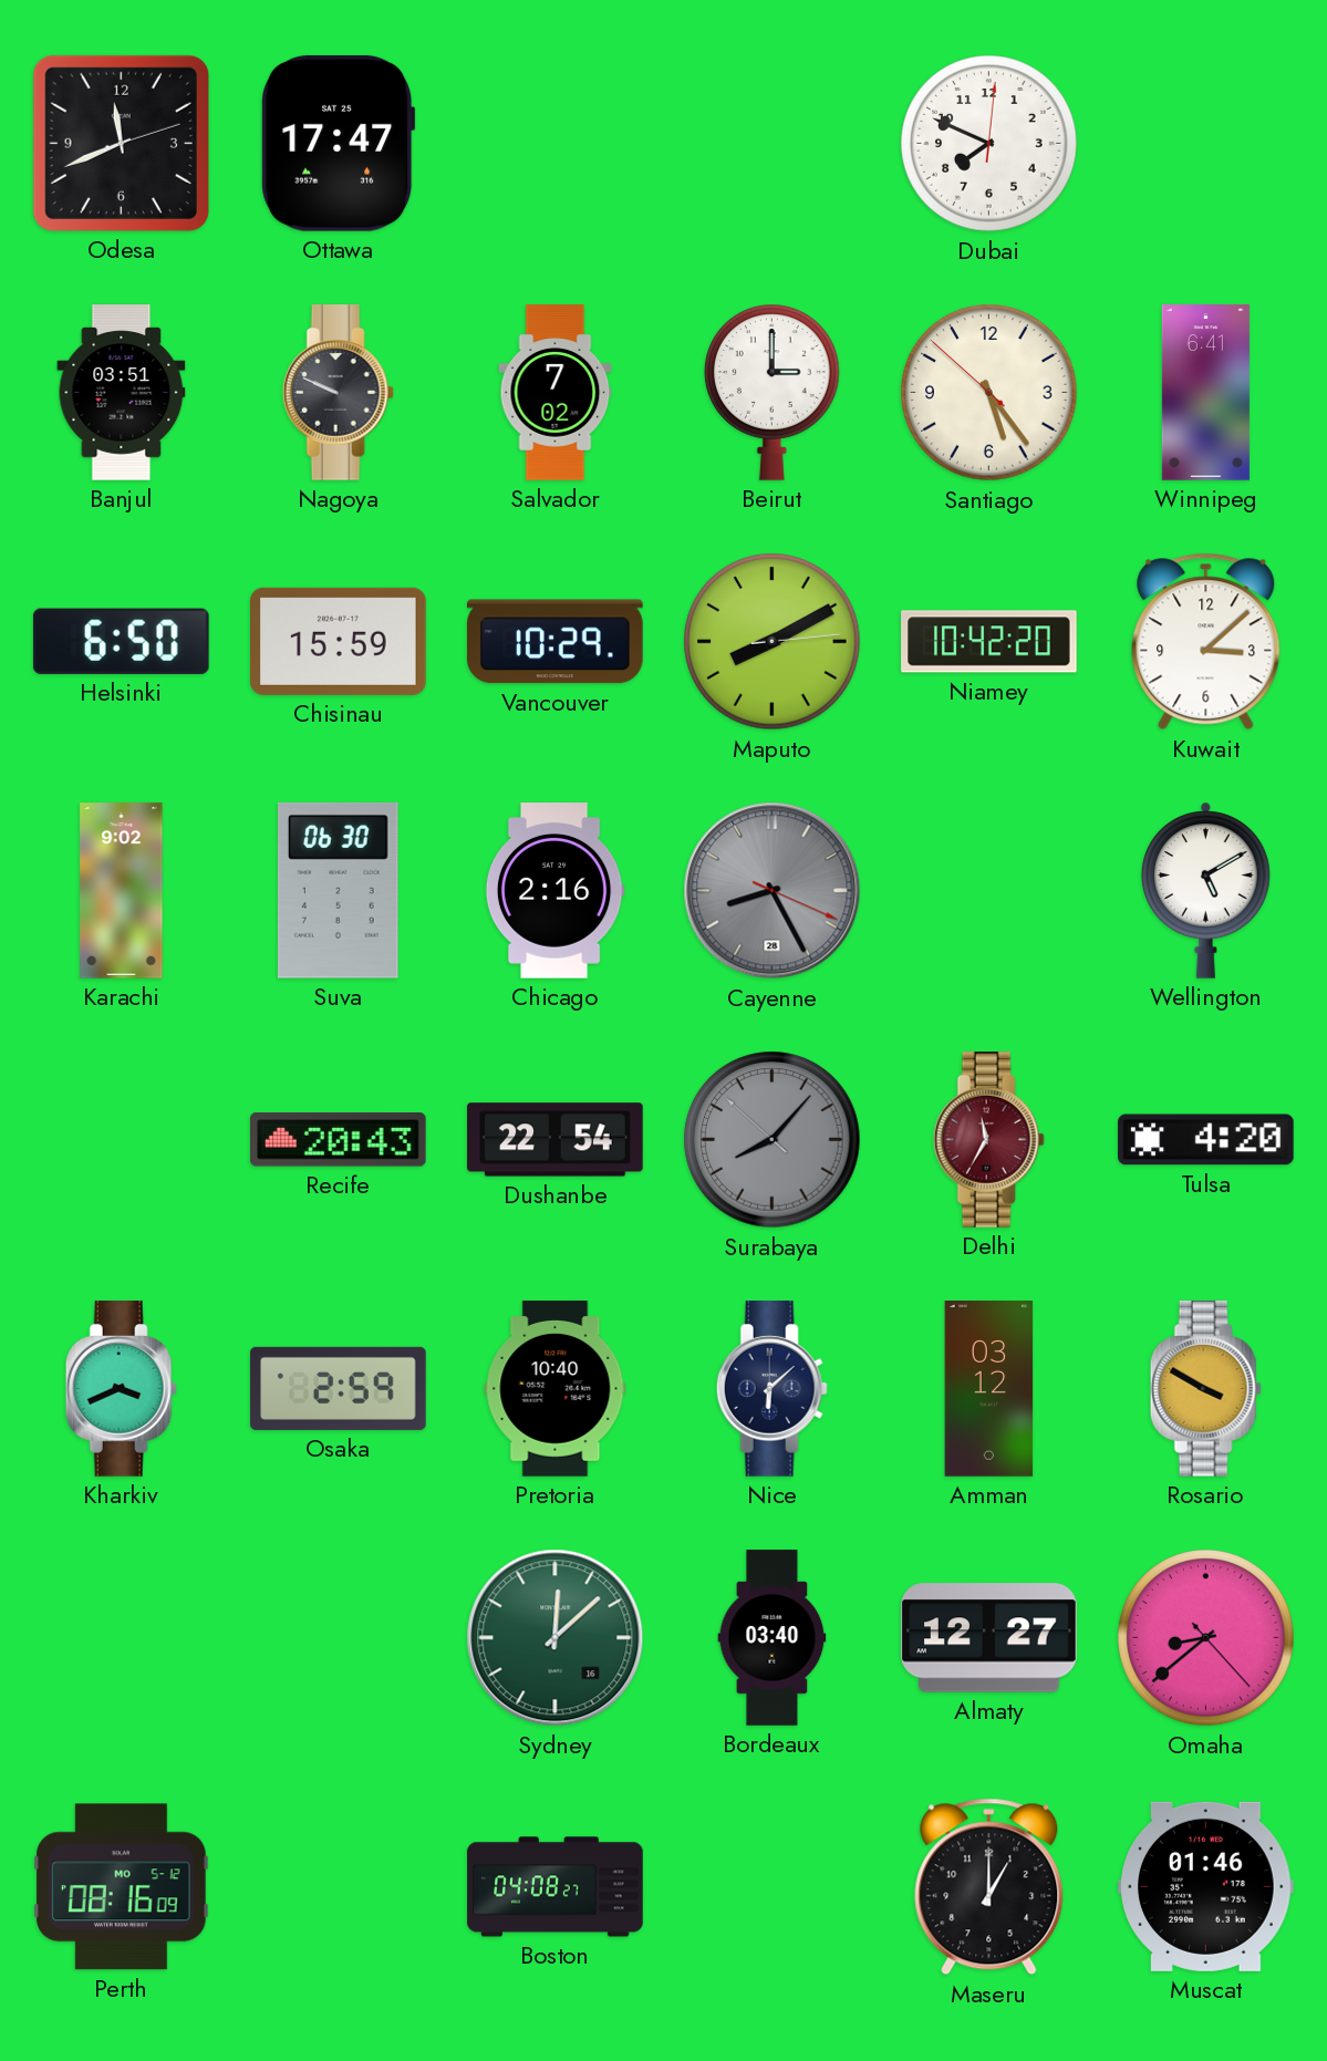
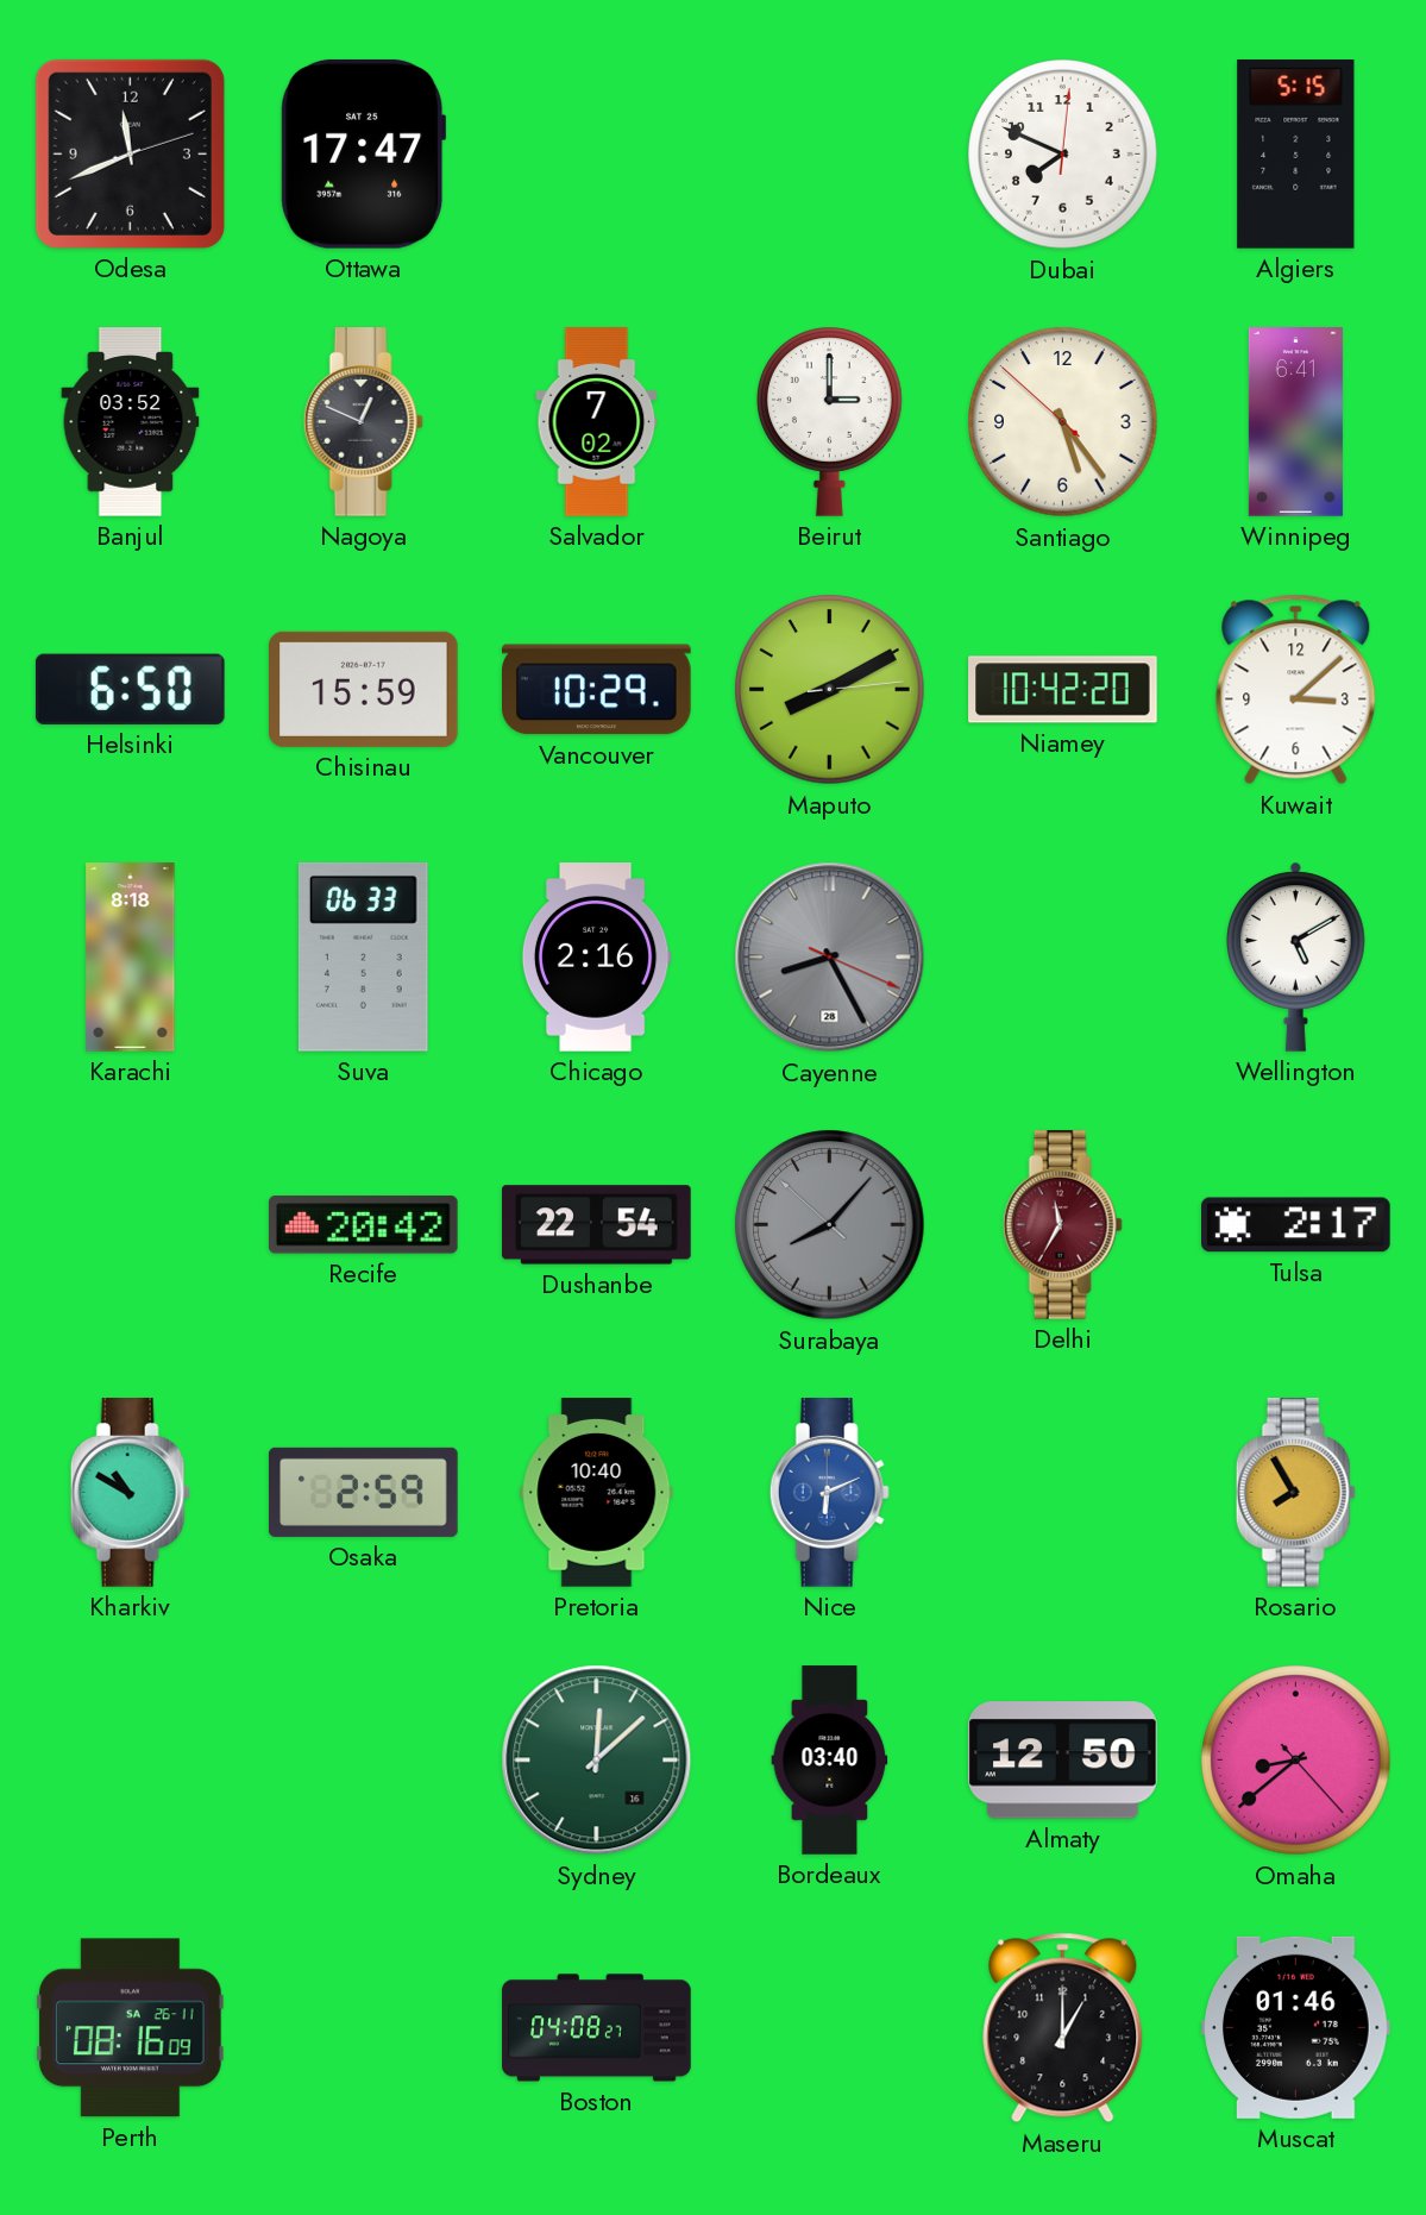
Algiers: none -> 5:15
Banjul: 03:51 -> 03:52
Nagoya: 9:49 -> 12:49
Karachi: 9:02 -> 8:18
Suva: 06:30 -> 06:33
Recife: 20:43 -> 20:42
Tulsa: 4:20 -> 2:17
Kharkiv: 3:41 -> 10:50
Nice: 6:08 -> 6:11
Nice dial: navy -> blue
Amman: 03:12 -> none
Rosario: 3:50 -> 7:55
Almaty: 12:27 -> 12:50
Perth date: MO 5-12 -> SA 26-11
